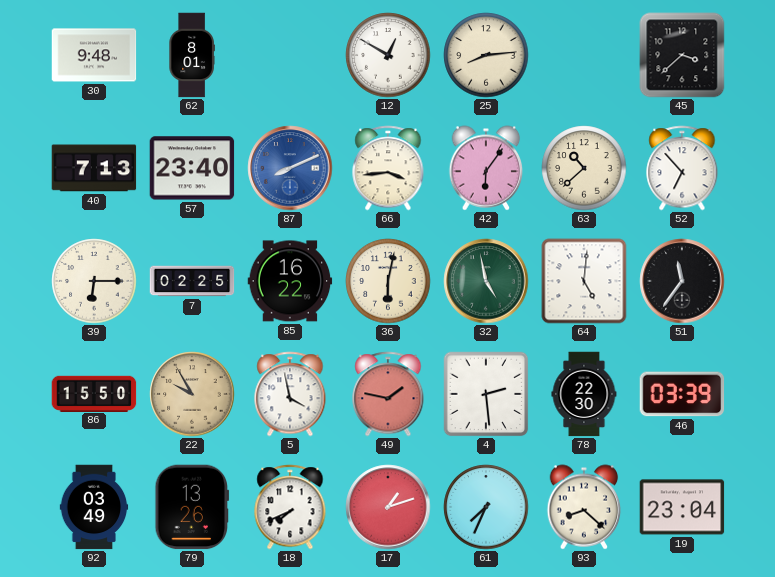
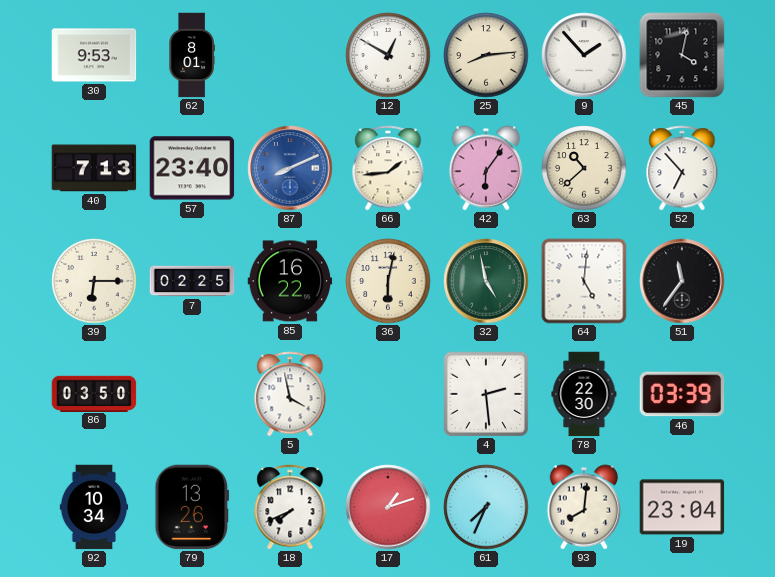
30: 9:48 -> 9:53
9: none -> 1:53
45: 3:38 -> 4:02
66: 3:44 -> 1:44
86: 15:50 -> 03:50
22: 9:55 -> none
49: 1:47 -> none
92: 03:49 -> 10:34
93: 8:22 -> 8:01
